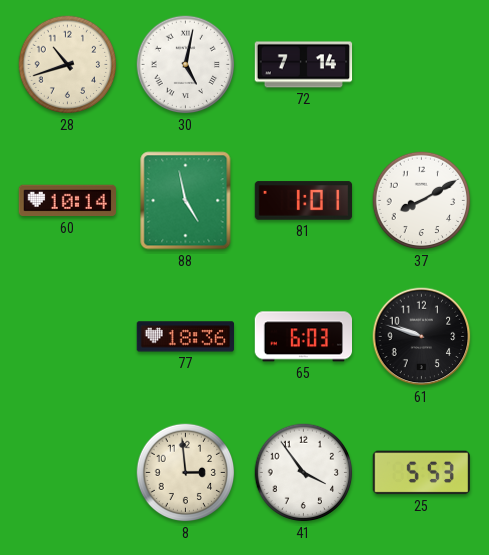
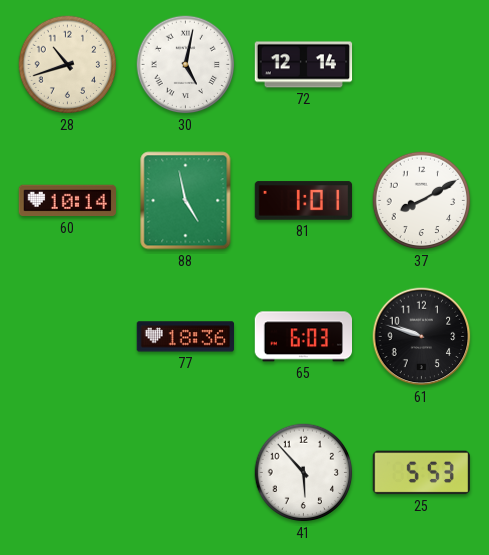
72: 7:14 -> 12:14
8: 2:59 -> none
41: 3:54 -> 5:53
